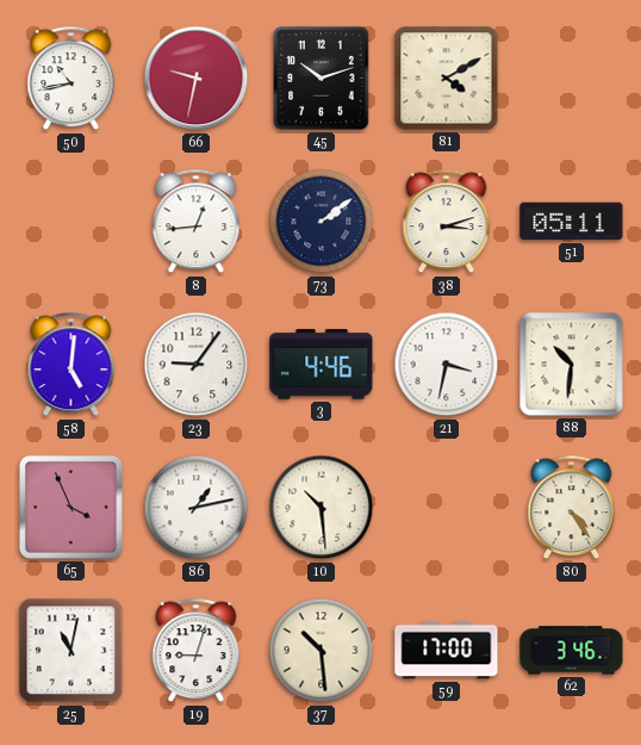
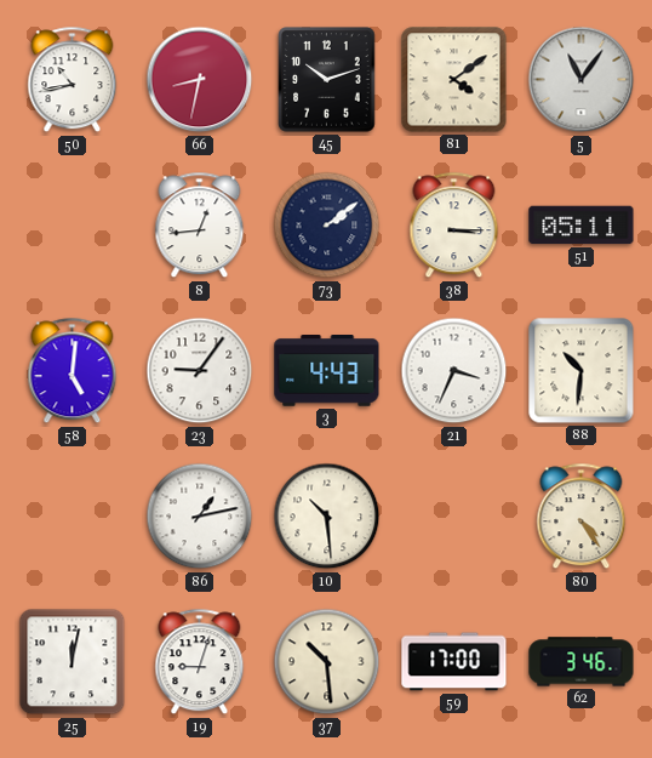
66: 9:32 -> 8:32
81: 4:10 -> 4:09
5: none -> 11:06
38: 3:12 -> 3:15
3: 4:46 -> 4:43
21: 3:32 -> 3:34
65: 3:56 -> none
25: 11:02 -> 12:02
